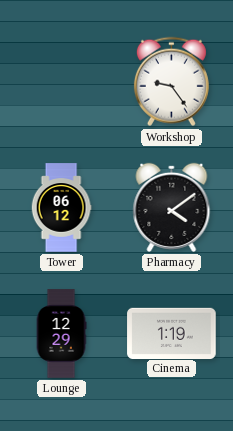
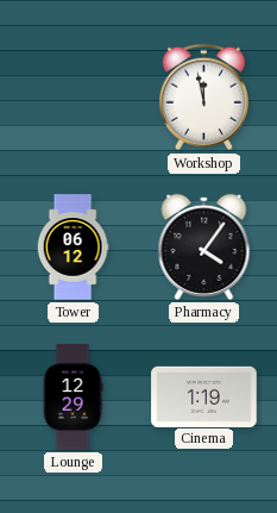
Workshop: 9:24 -> 11:58
Pharmacy: 4:09 -> 4:06
